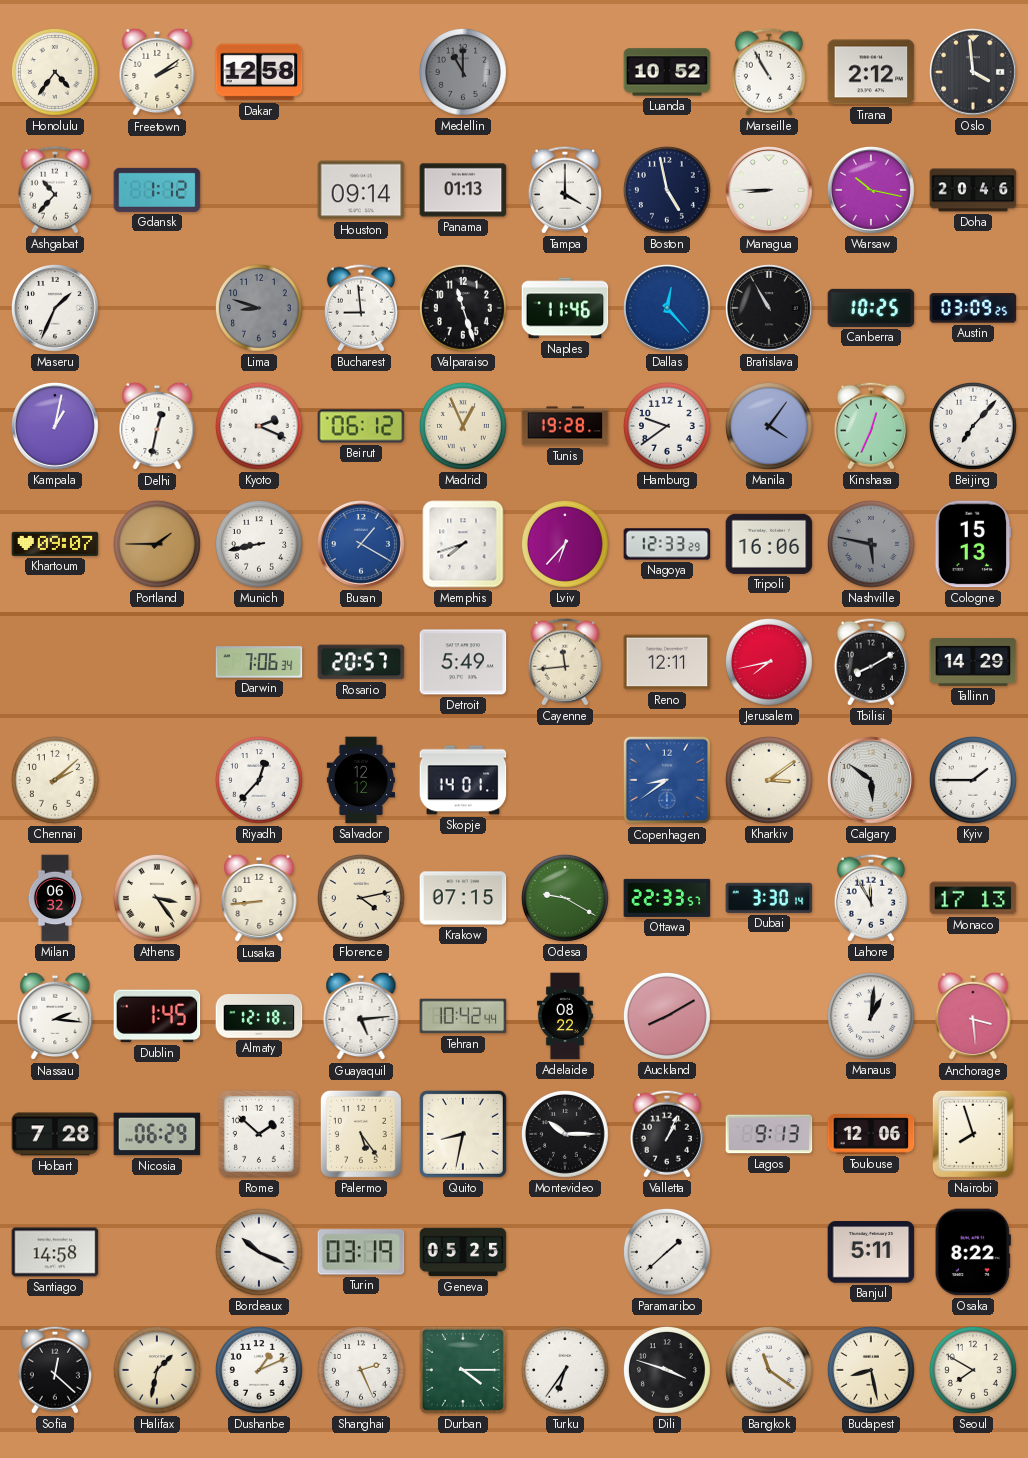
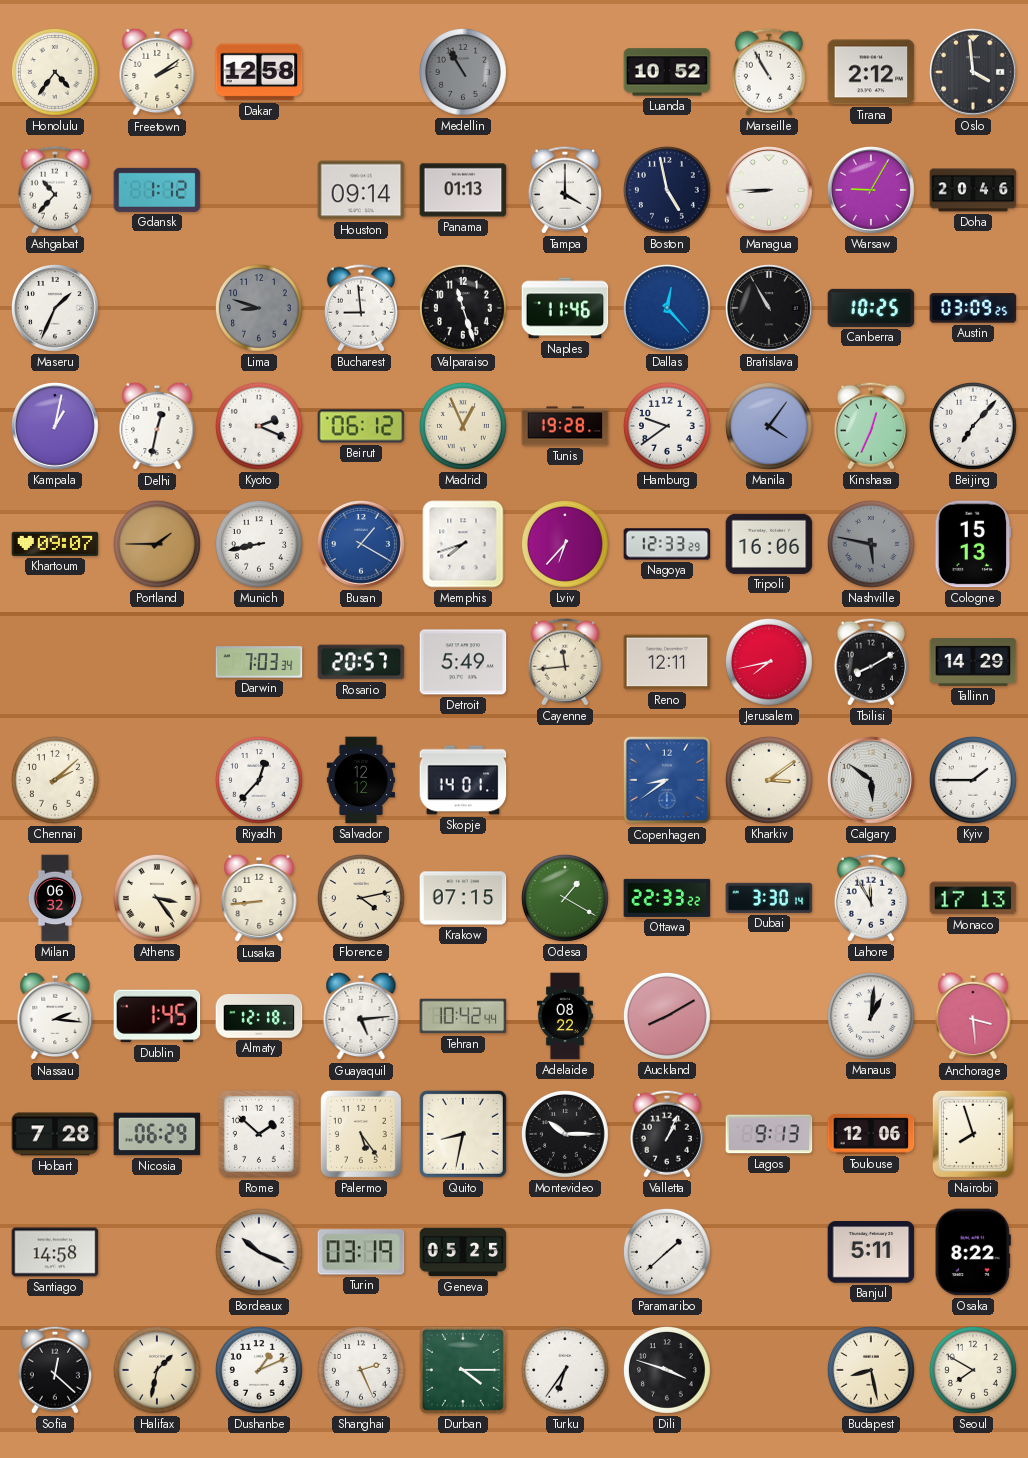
Medellin: 11:00 -> 10:55
Warsaw: 10:17 -> 9:05
Darwin: 7:06 -> 7:03
Odesa: 9:20 -> 1:20
Ottawa: 22:33:57 -> 22:33:22
Bangkok: 11:21 -> none
